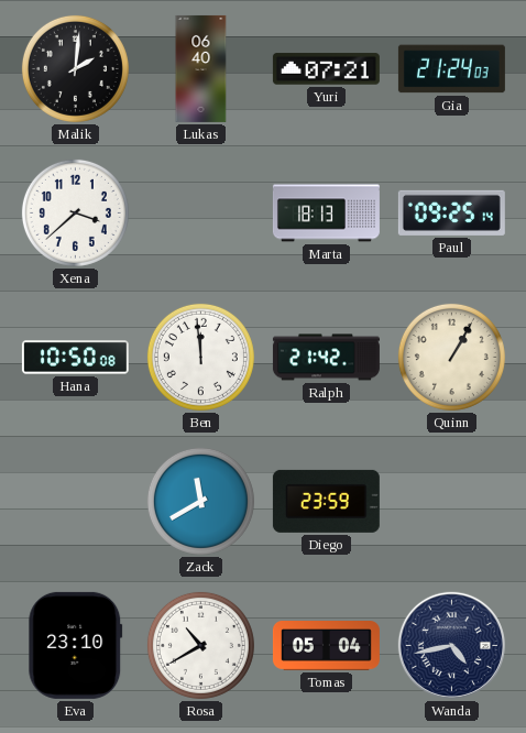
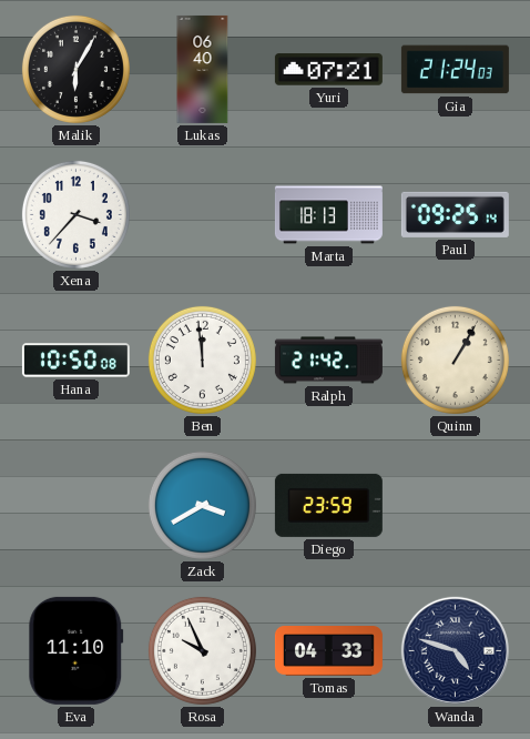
Malik: 2:01 -> 6:05
Xena: 3:38 -> 3:37
Zack: 11:40 -> 3:40
Eva: 23:10 -> 11:10
Rosa: 10:40 -> 9:56
Tomas: 05:04 -> 04:33
Wanda: 4:43 -> 4:48
